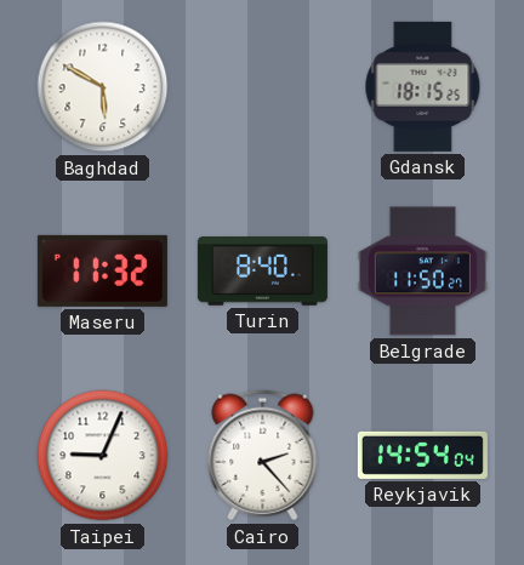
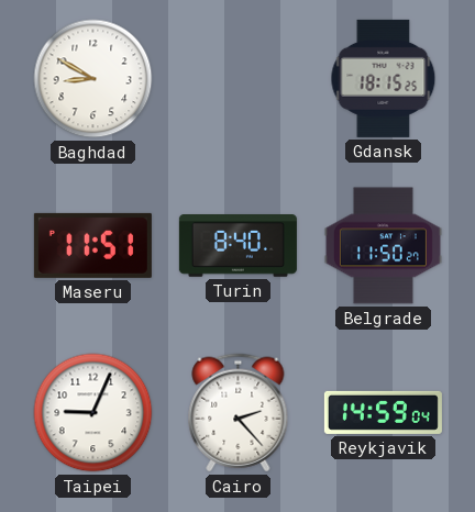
Baghdad: 5:50 -> 8:50
Maseru: 11:32 -> 11:51
Reykjavik: 14:54 -> 14:59
